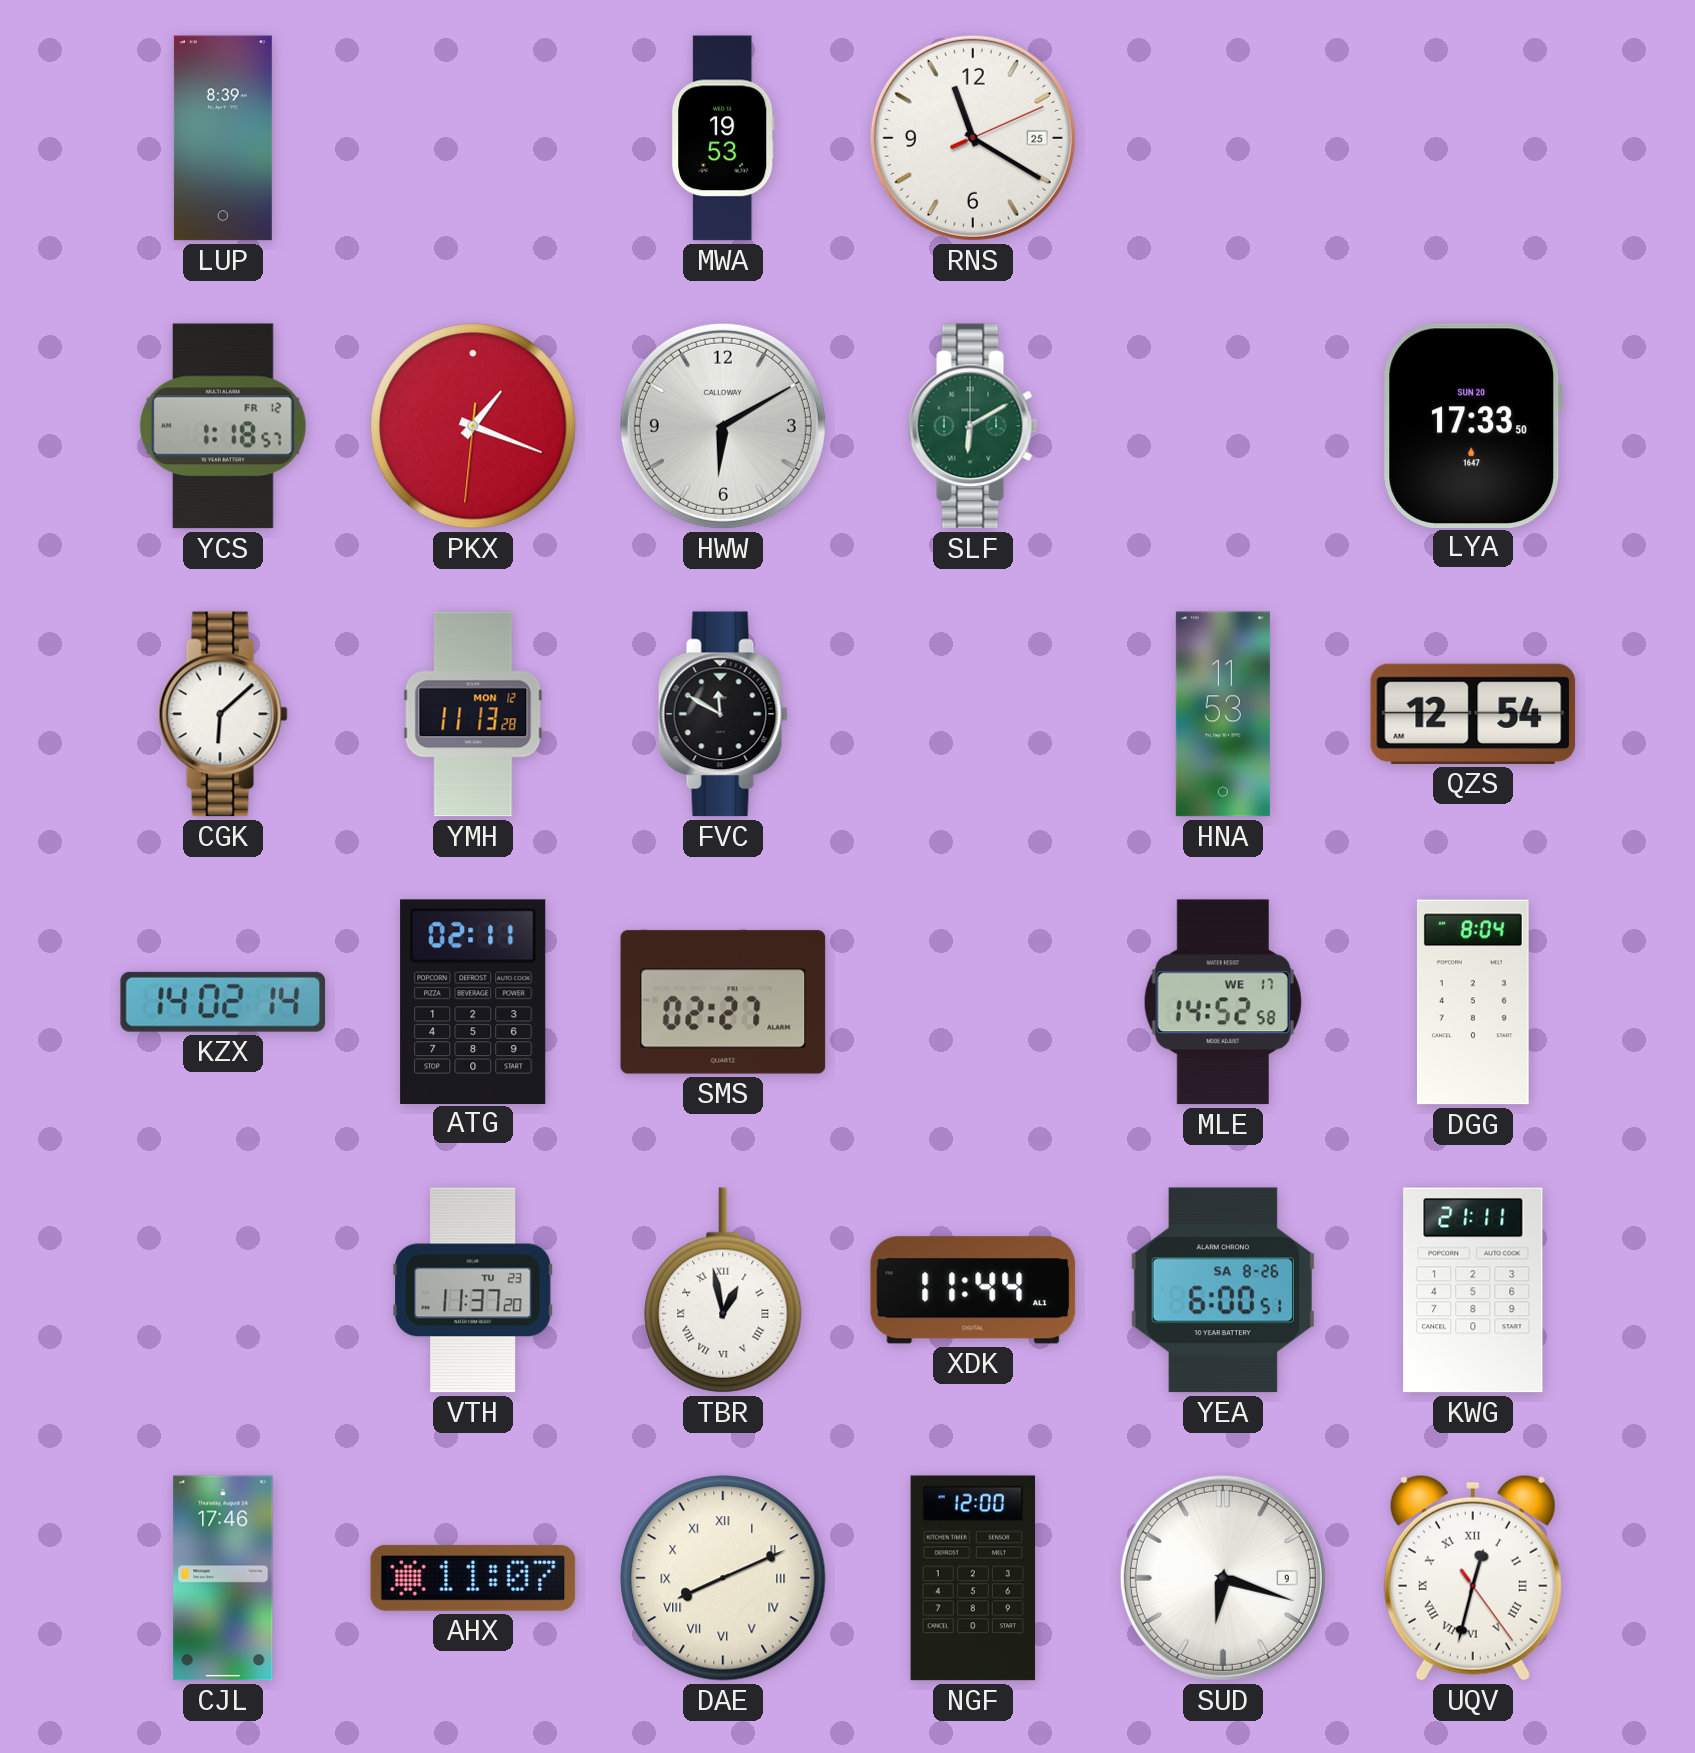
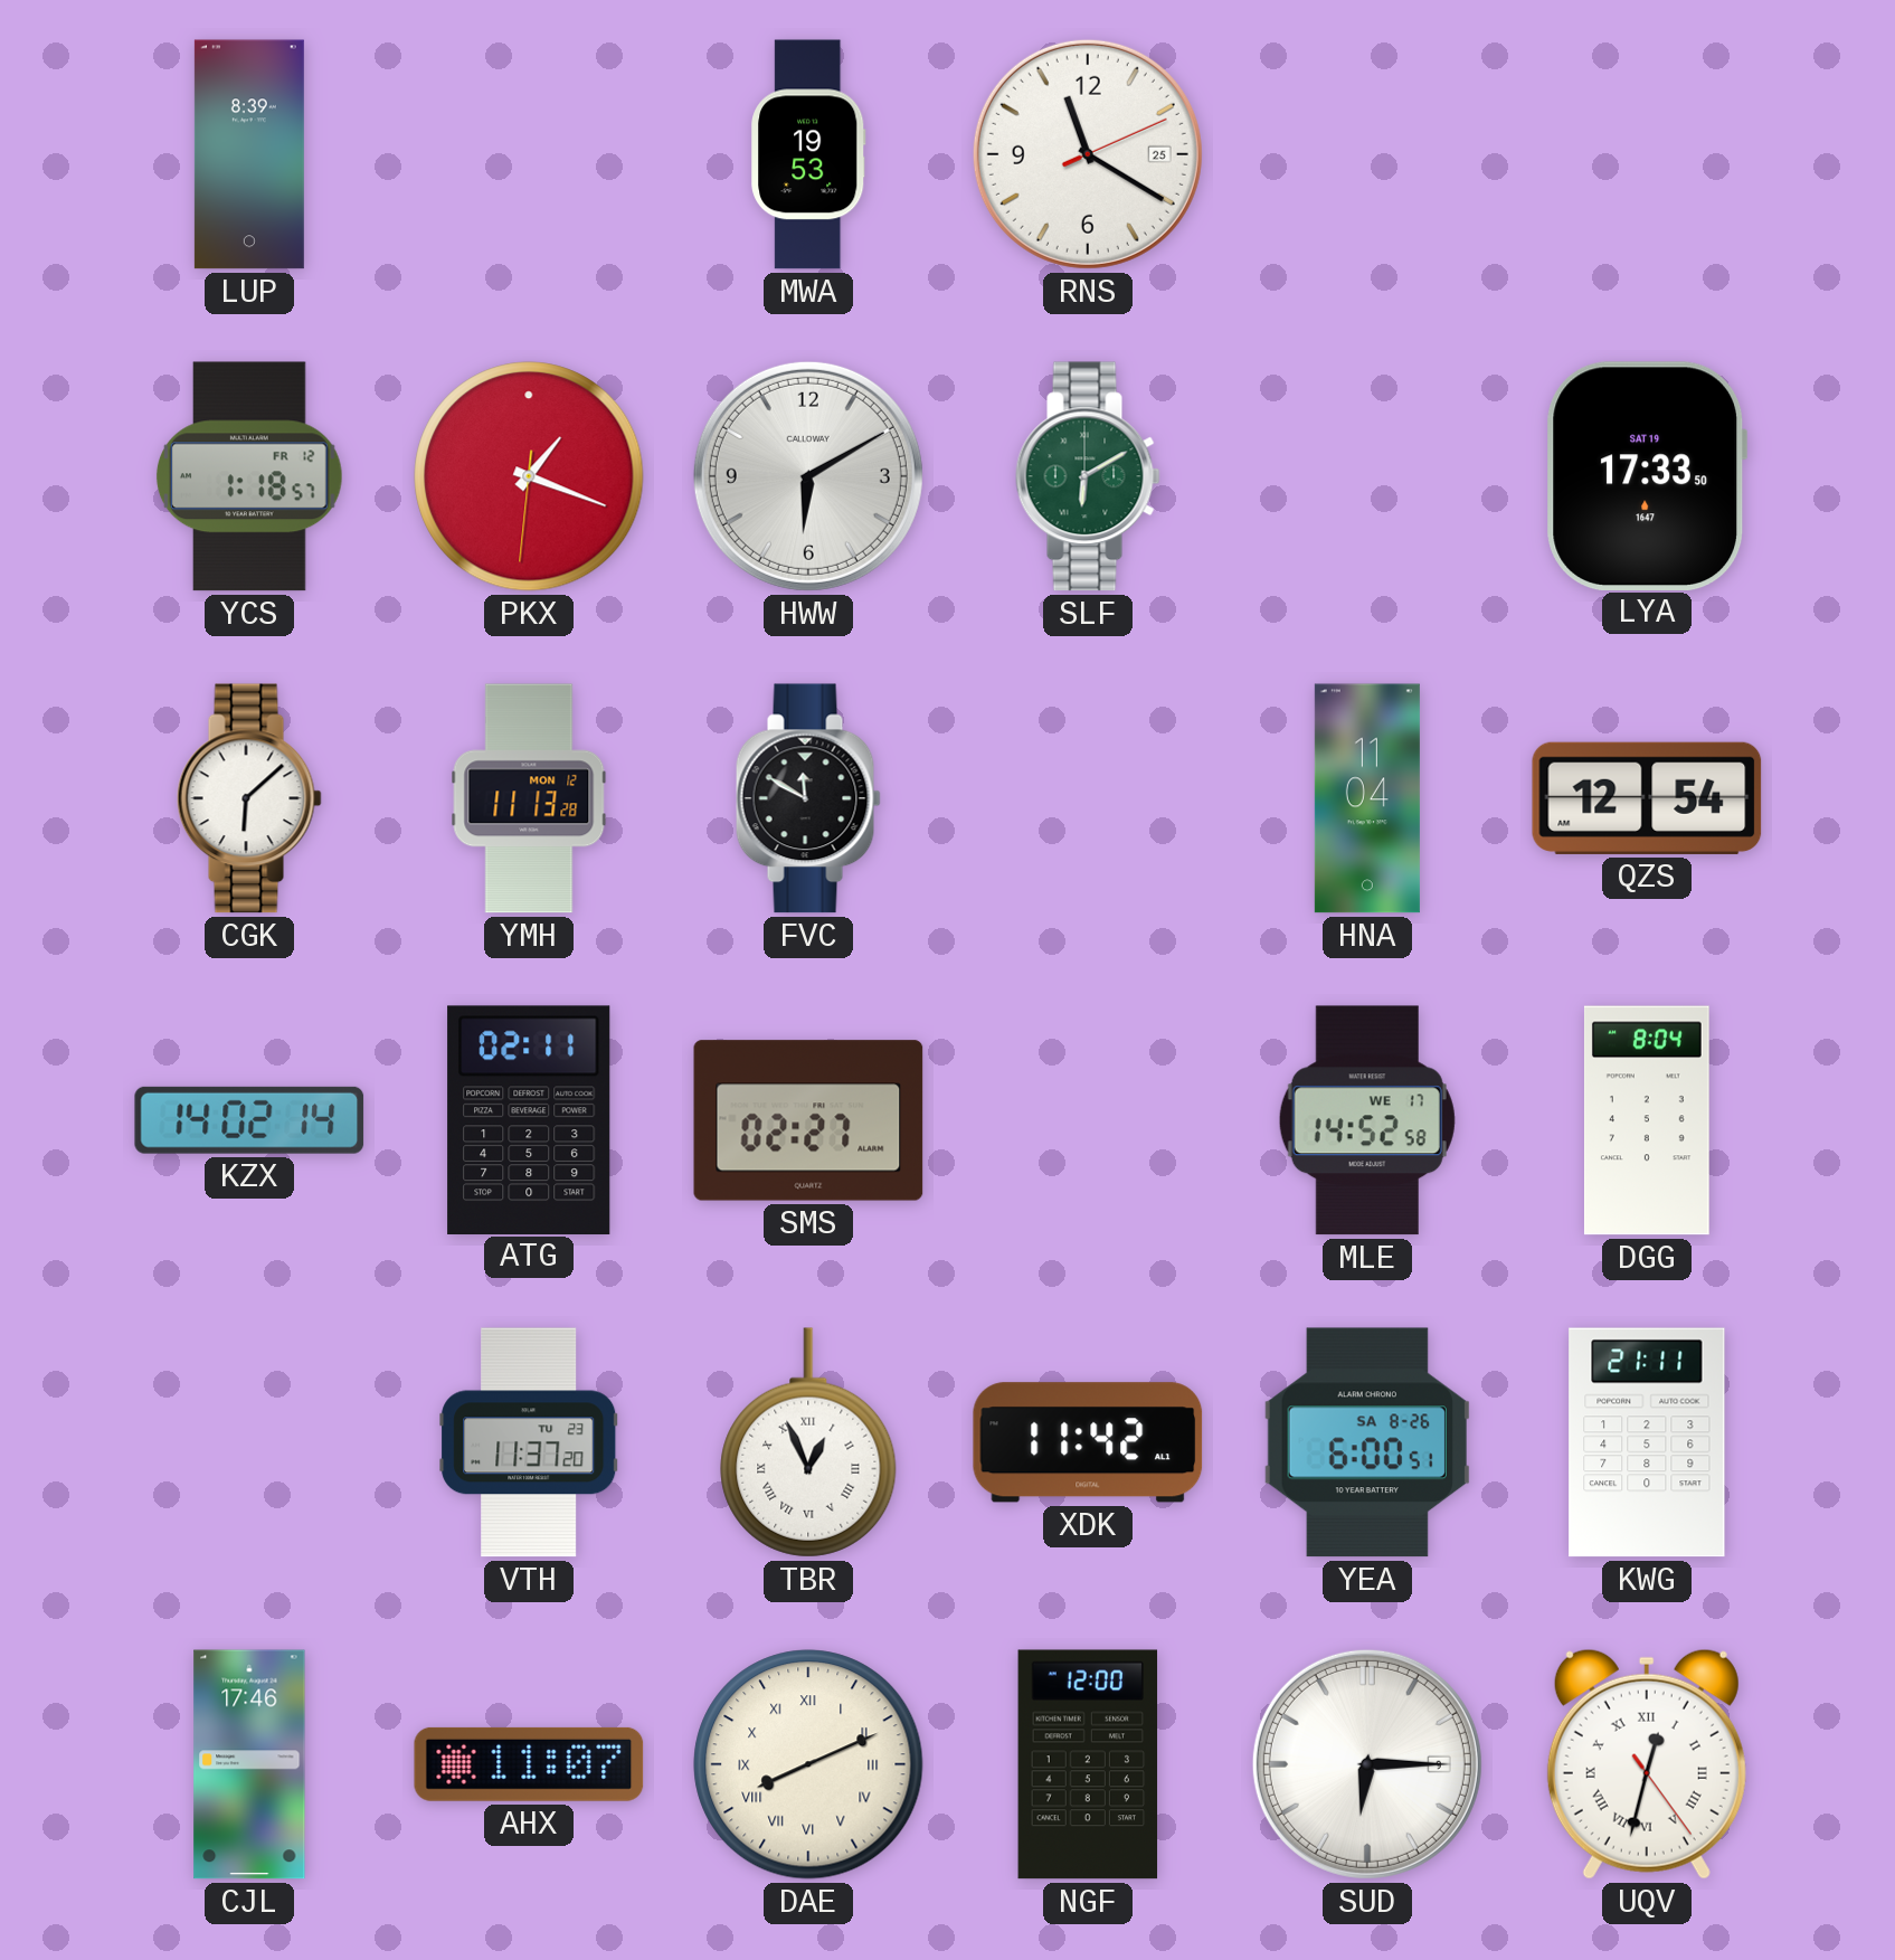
LYA date: SUN 20 -> SAT 19
HNA: 11:53 -> 11:04
TBR: 12:58 -> 12:56
XDK: 11:44 -> 11:42
SUD: 6:18 -> 6:15
